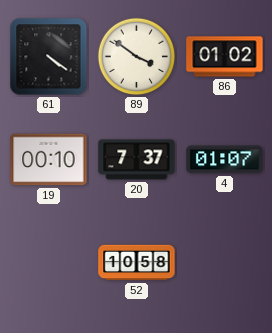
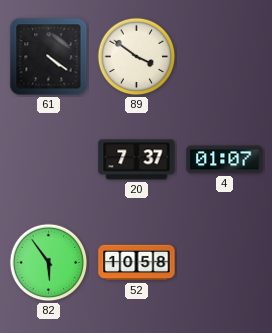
86: 01:02 -> none
19: 00:10 -> none
82: none -> 5:54
